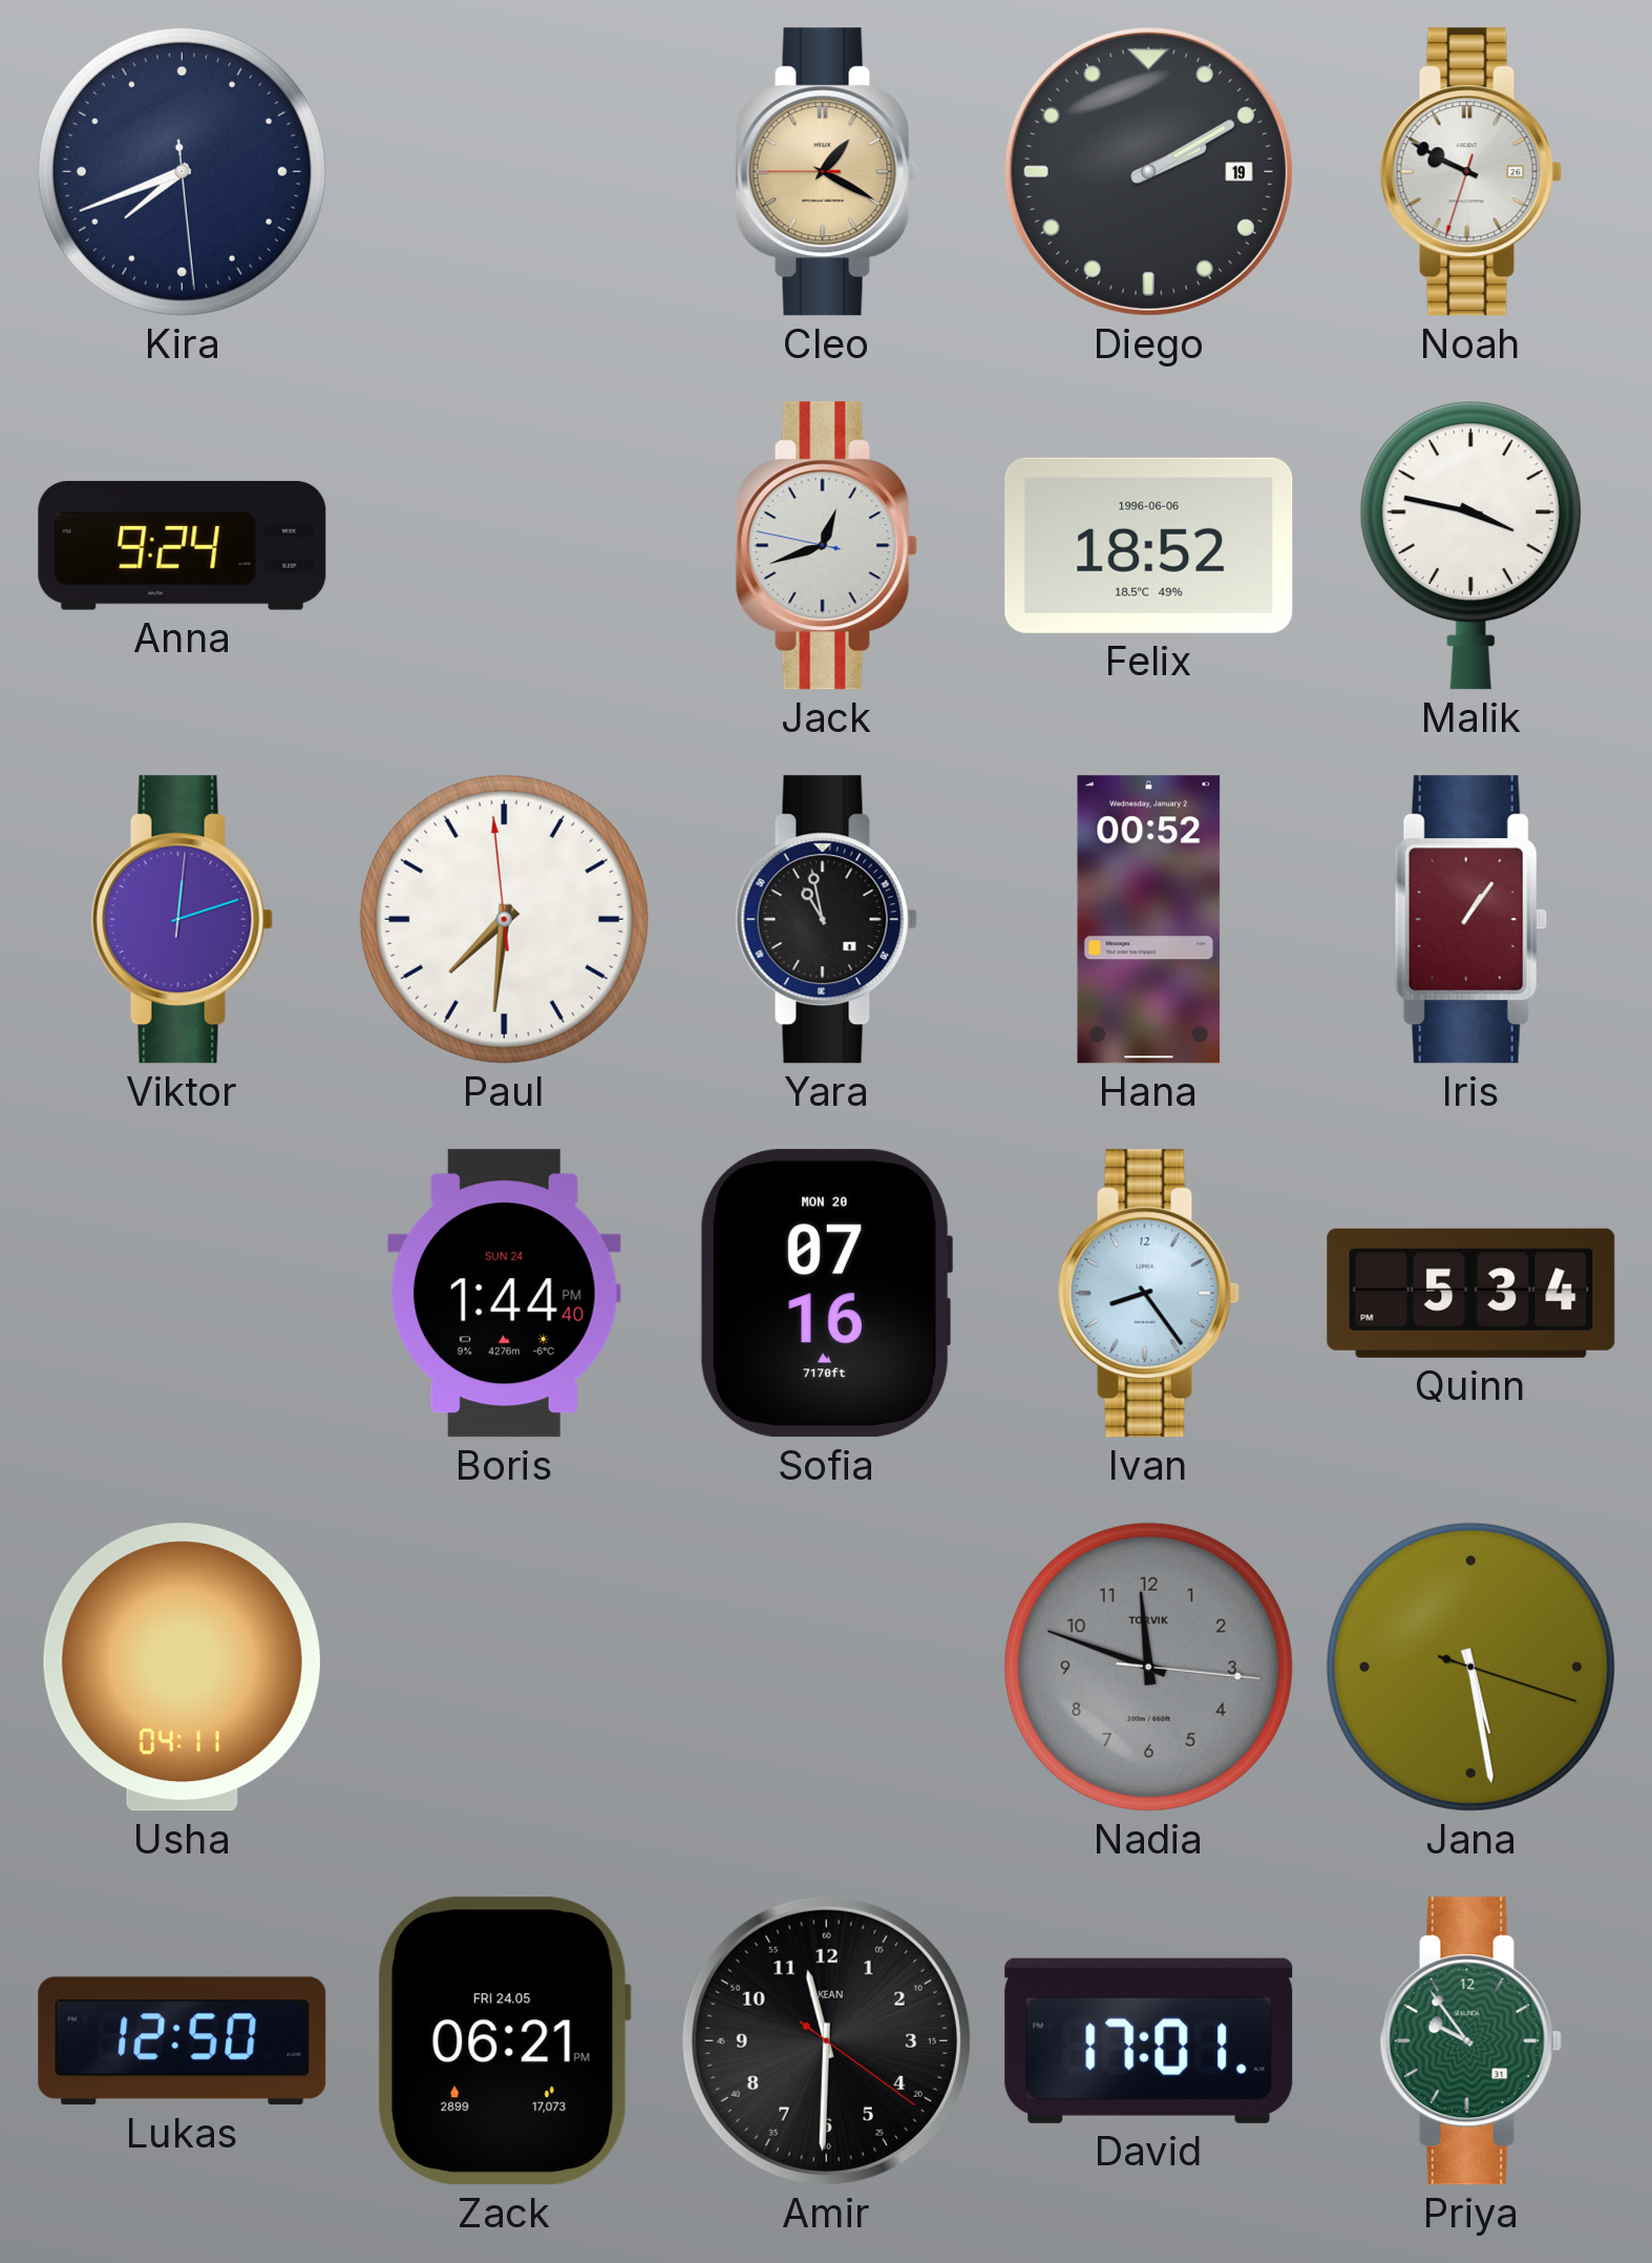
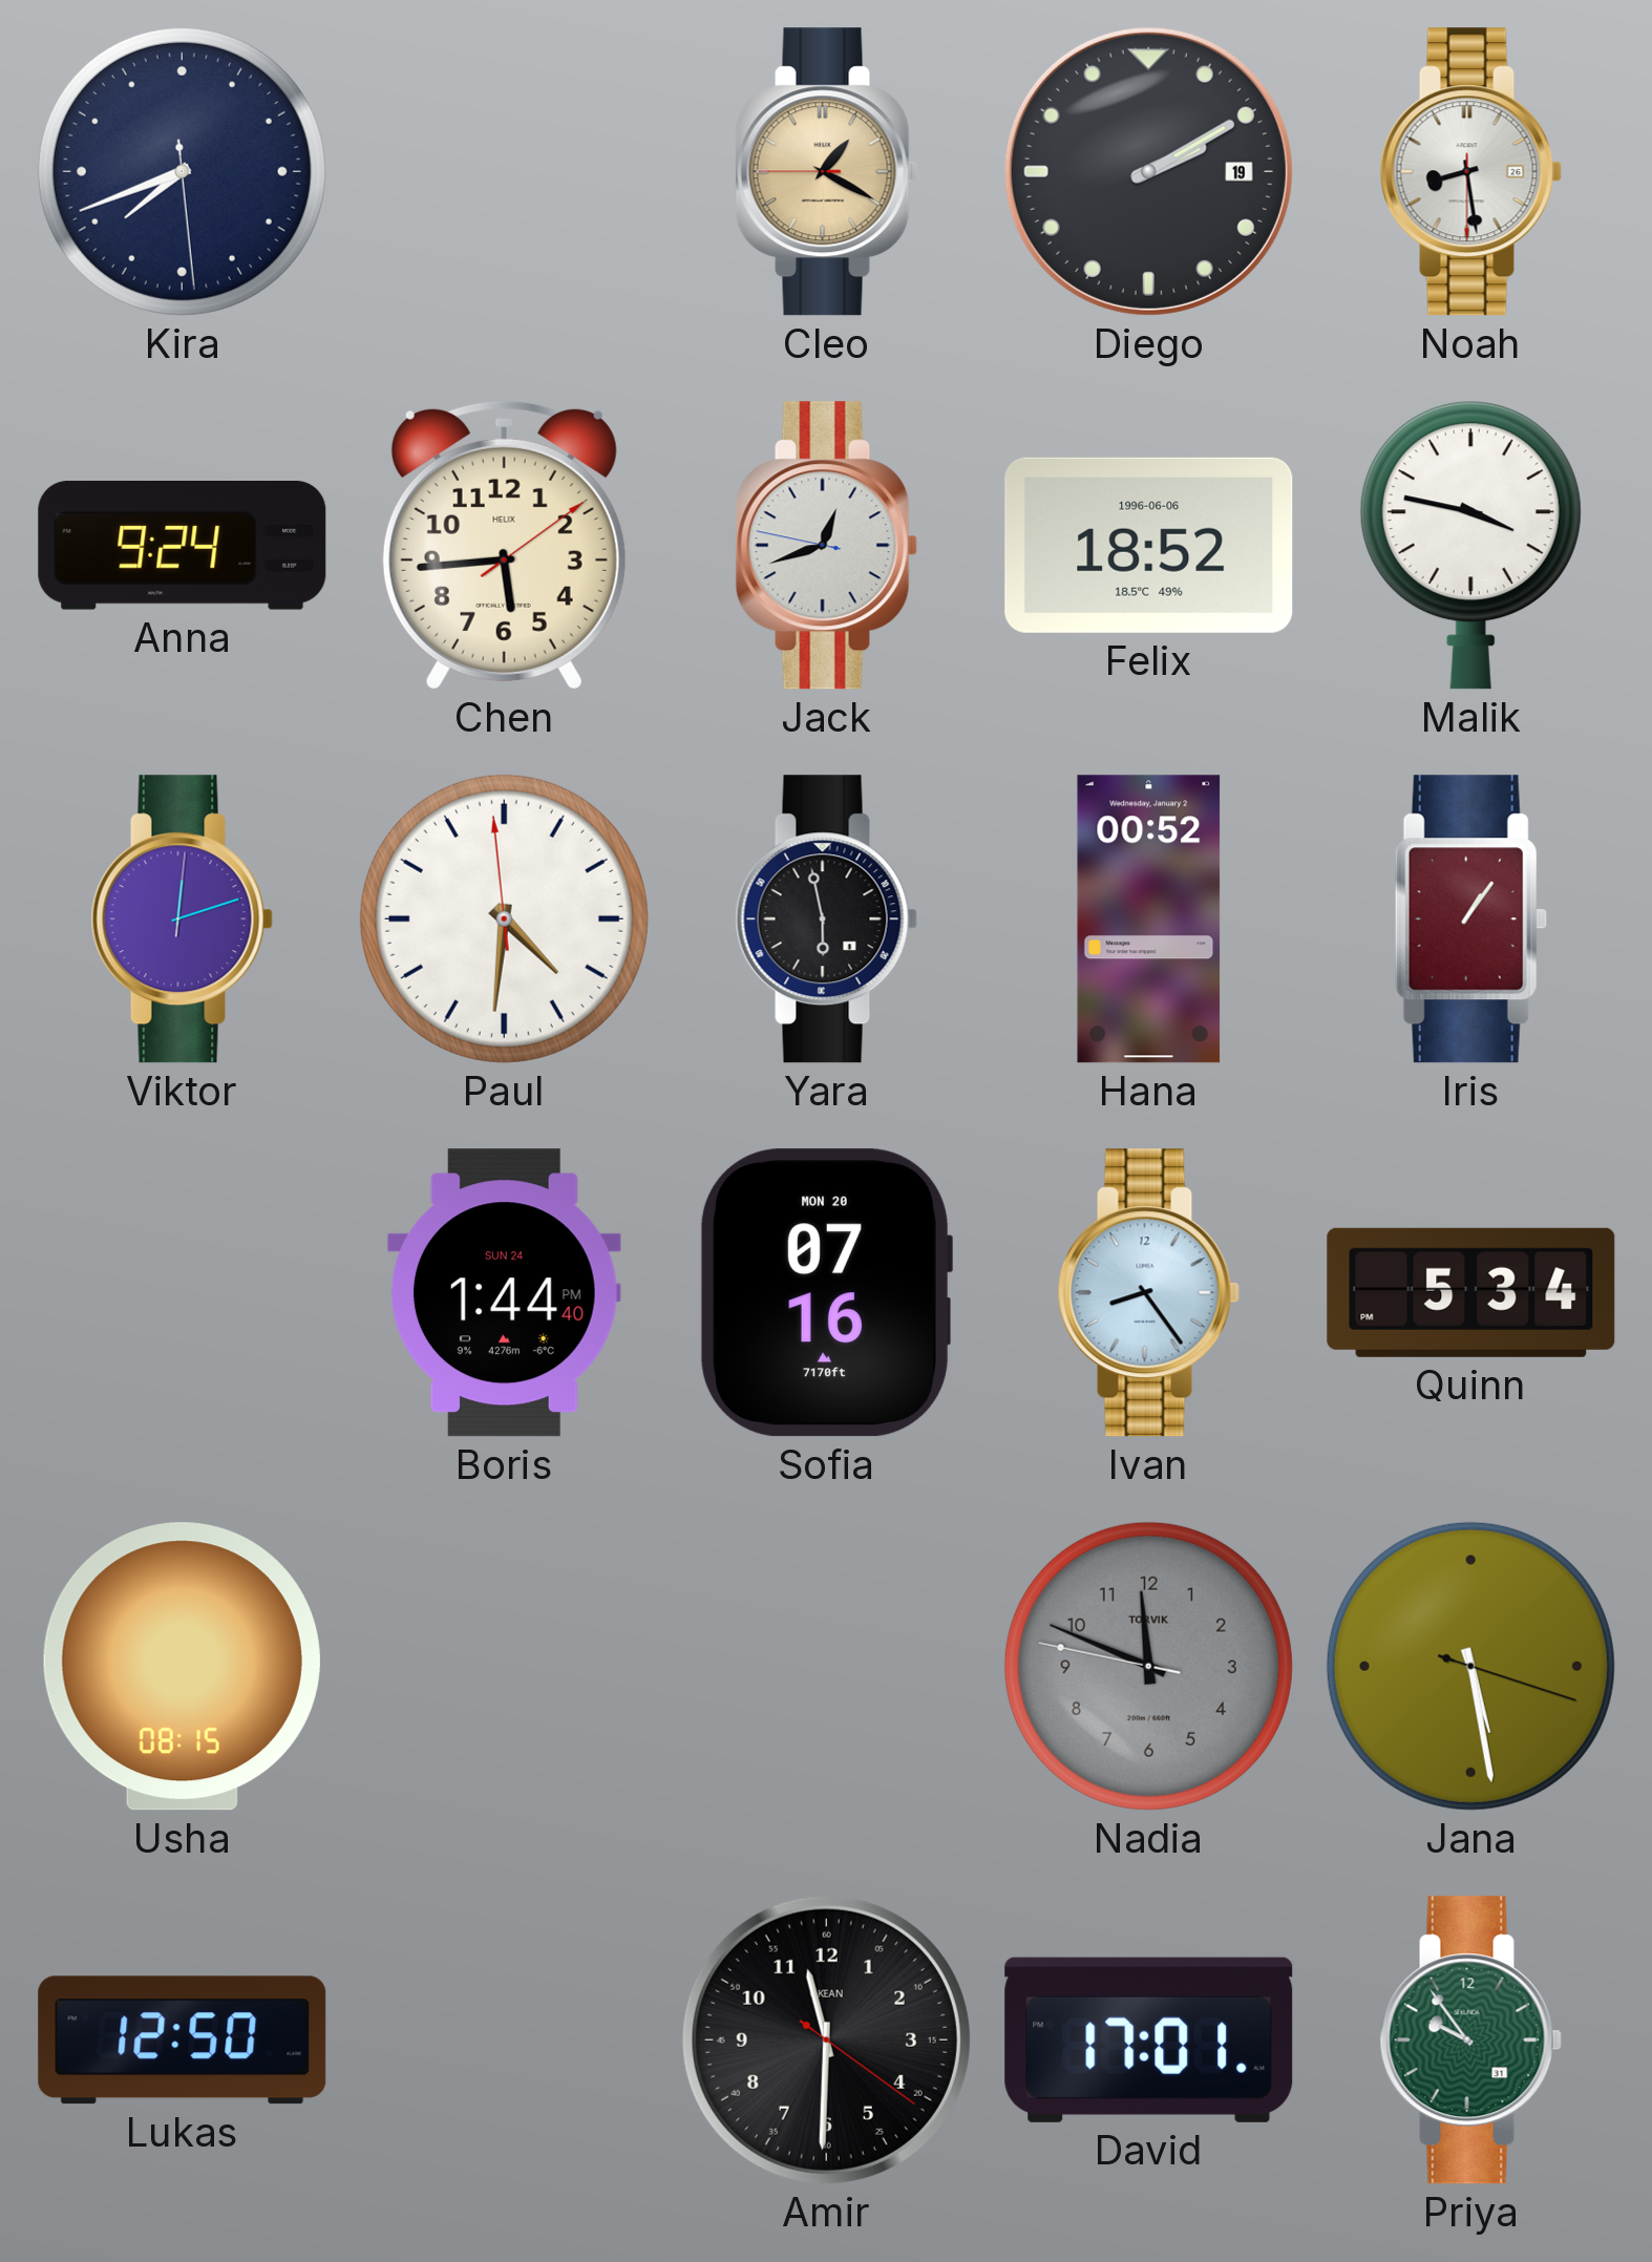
Noah: 9:49 -> 8:28
Chen: none -> 5:44
Paul: 7:30 -> 4:30
Yara: 10:58 -> 5:58
Usha: 04:11 -> 08:15
Nadia: 11:48:16 -> 11:48:47
Zack: 06:21 -> none
